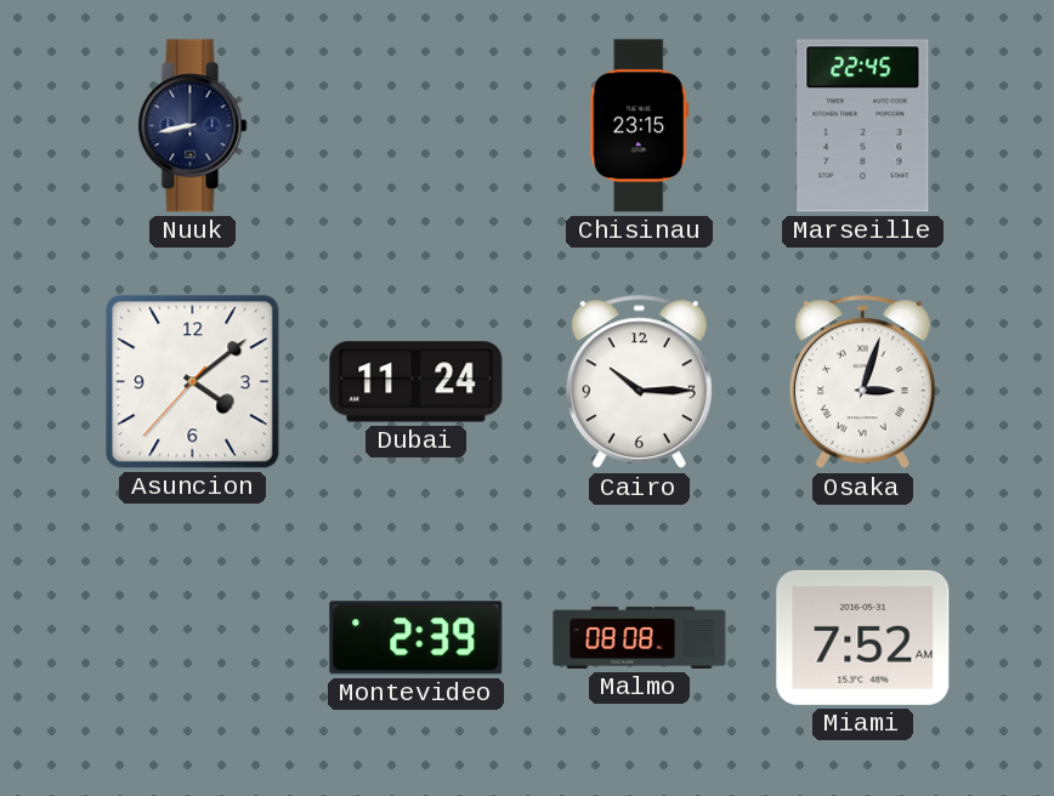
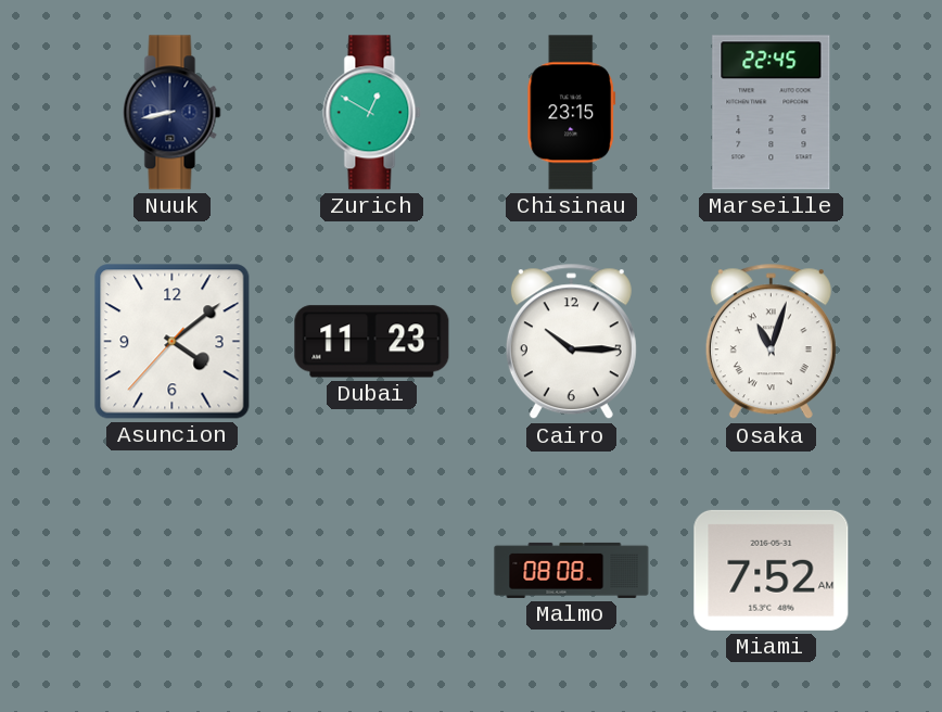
Zurich: none -> 12:50
Dubai: 11:24 -> 11:23
Osaka: 3:03 -> 11:03
Montevideo: 2:39 -> none
